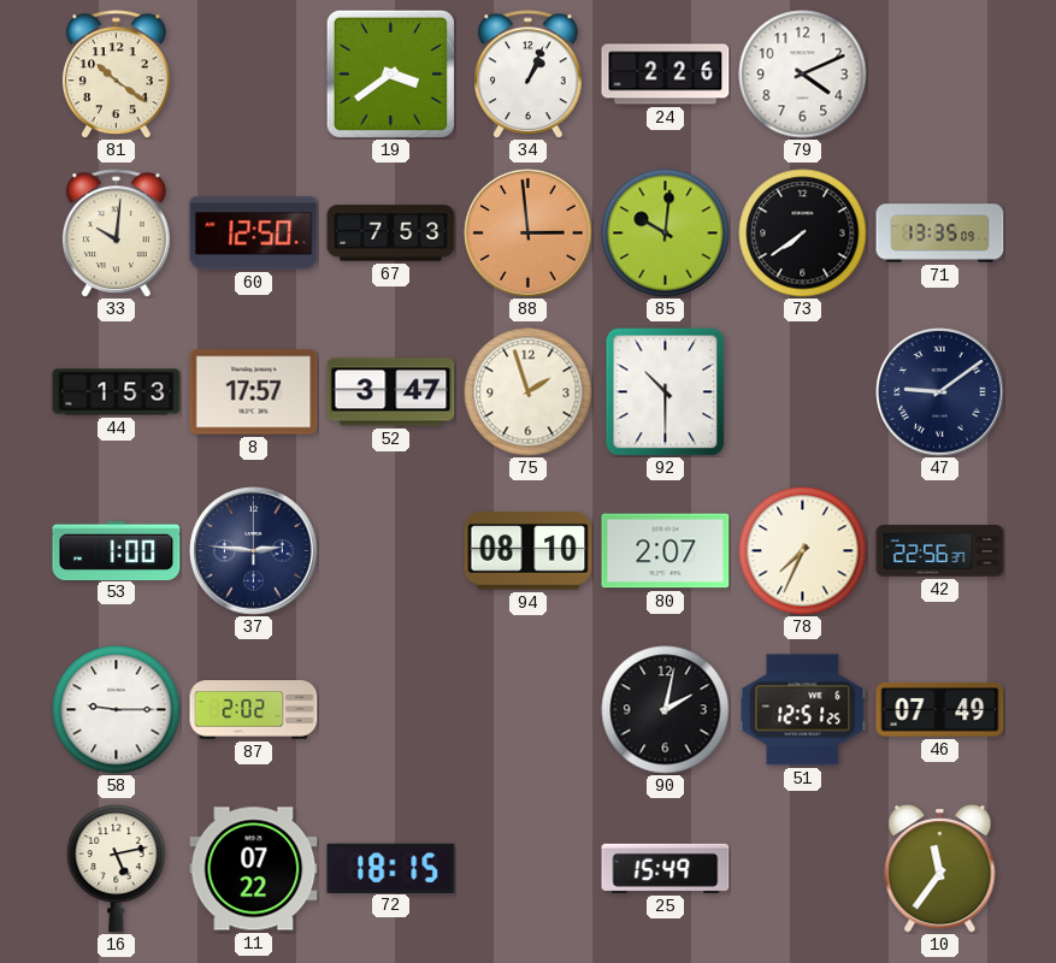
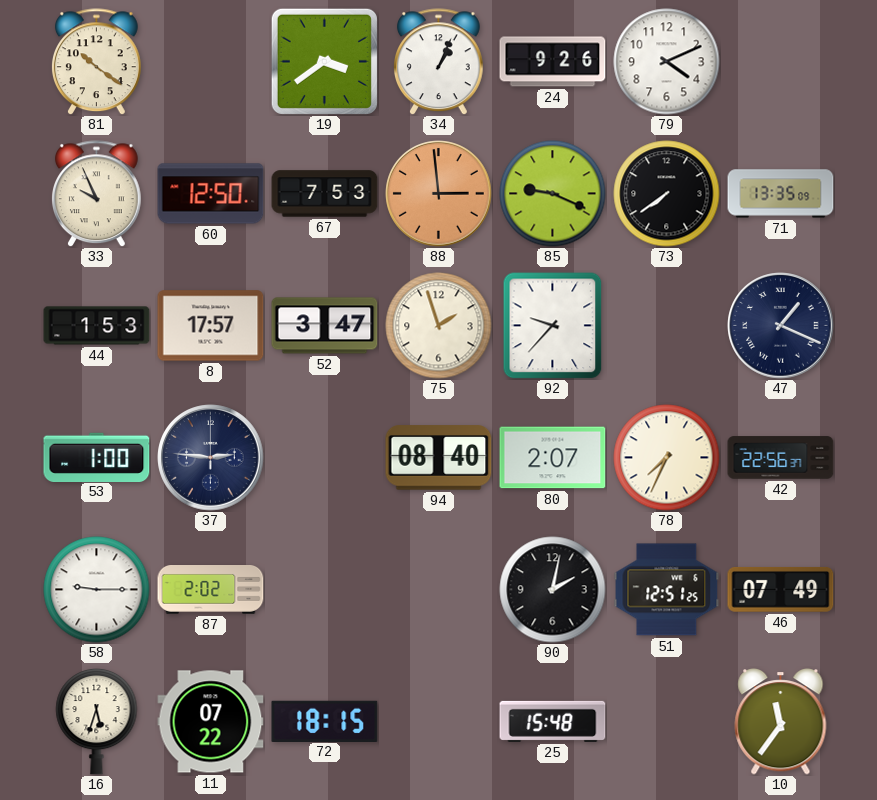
24: 2:26 -> 9:26
33: 10:01 -> 9:56
85: 10:01 -> 9:19
92: 10:30 -> 9:37
47: 9:09 -> 1:19
94: 08:10 -> 08:40
16: 5:13 -> 5:33
25: 15:49 -> 15:48
